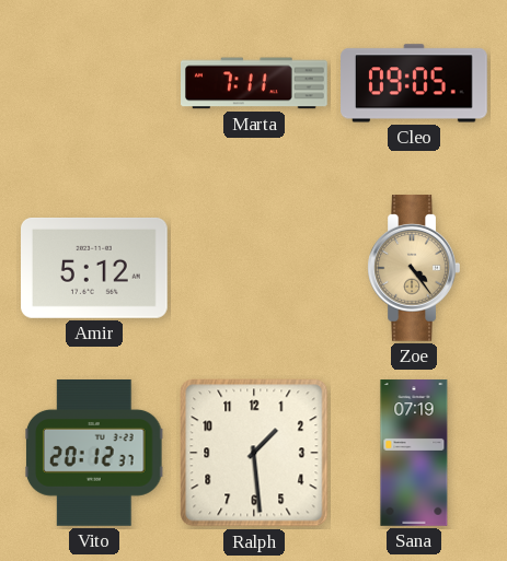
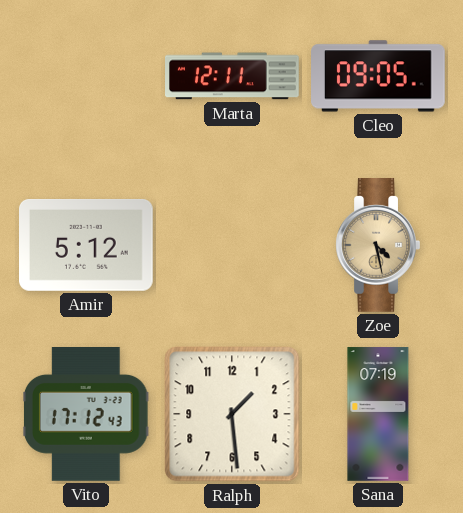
Marta: 7:11 -> 12:11
Zoe: 4:24 -> 4:28
Vito: 20:12 -> 17:12
